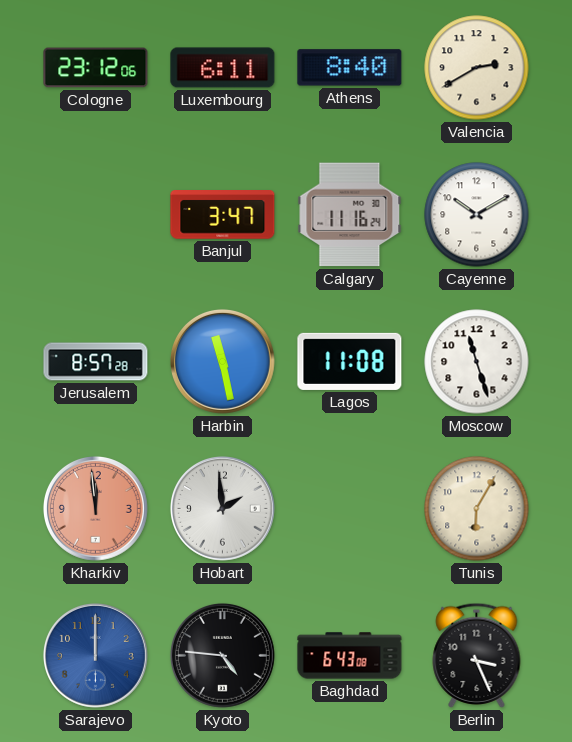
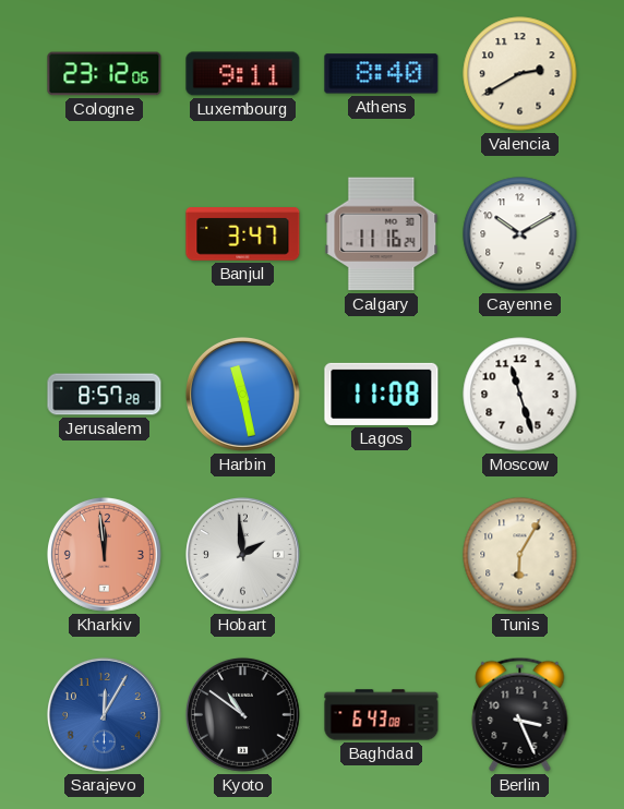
Luxembourg: 6:11 -> 9:11
Sarajevo: 12:00 -> 12:05
Kyoto: 4:46 -> 10:51
